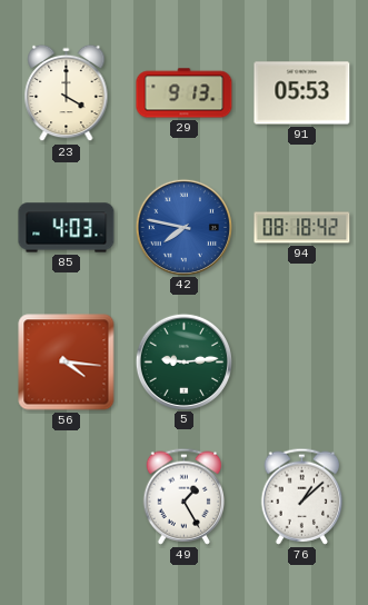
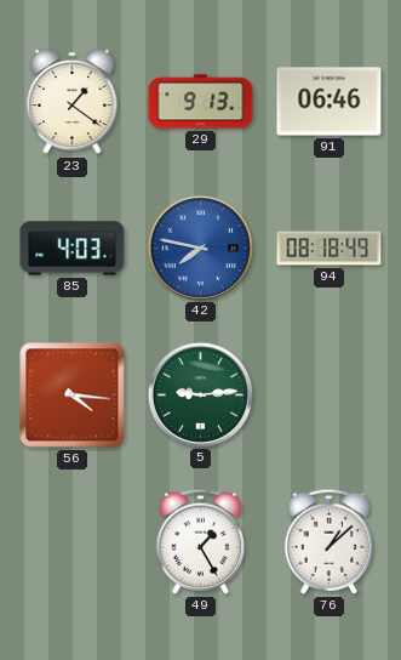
23: 4:00 -> 1:21
91: 05:53 -> 06:46
94: 08:18:42 -> 08:18:49
